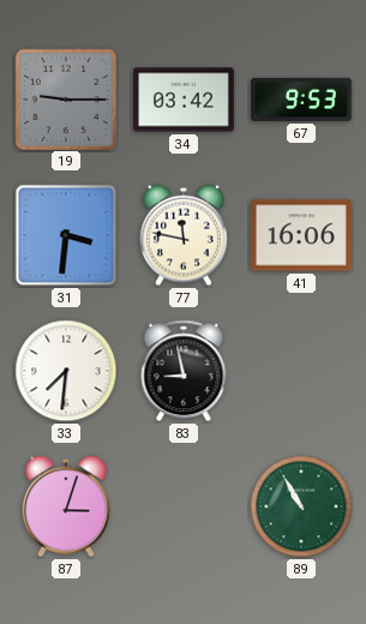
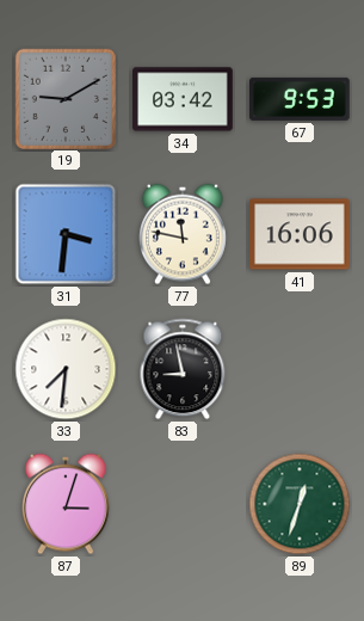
19: 9:15 -> 9:10
89: 10:55 -> 12:33
